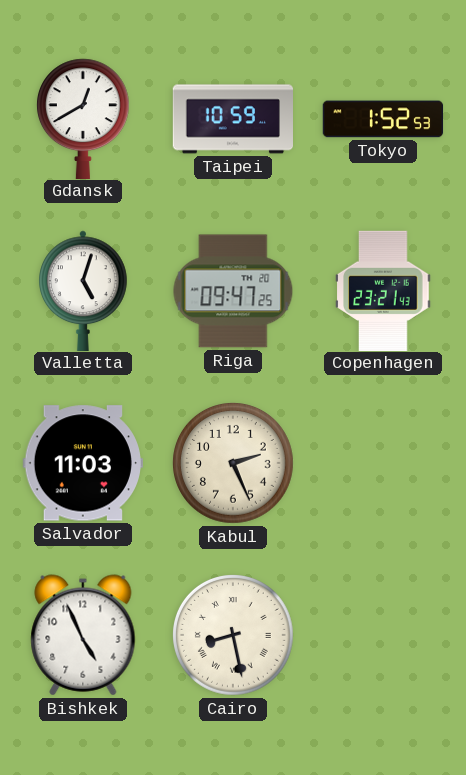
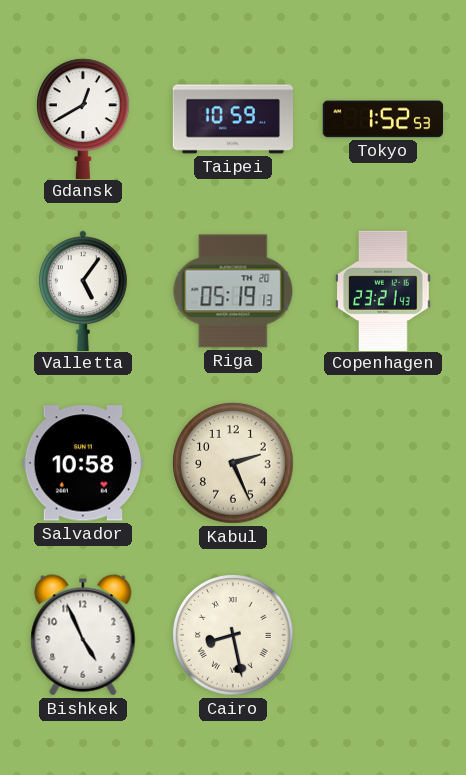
Valletta: 5:03 -> 5:06
Riga: 09:47 -> 05:19
Salvador: 11:03 -> 10:58
